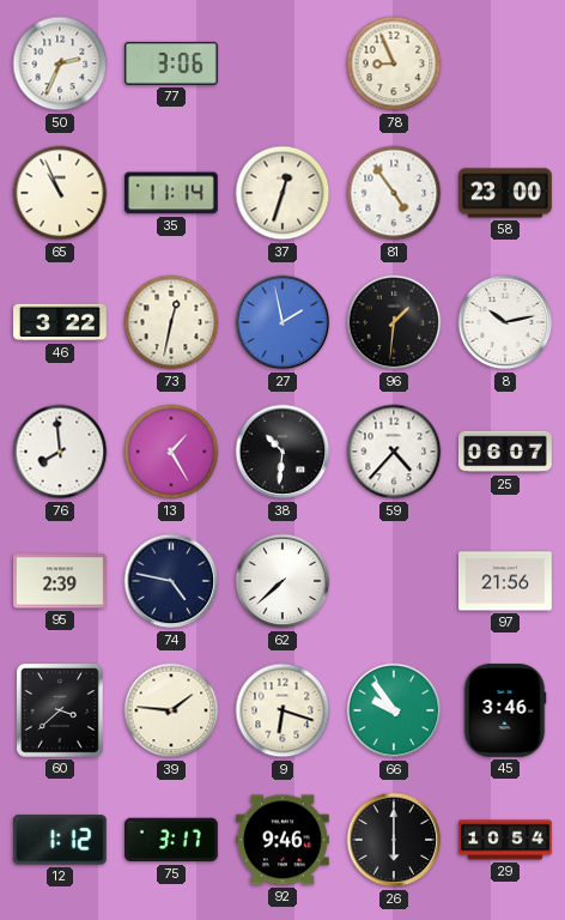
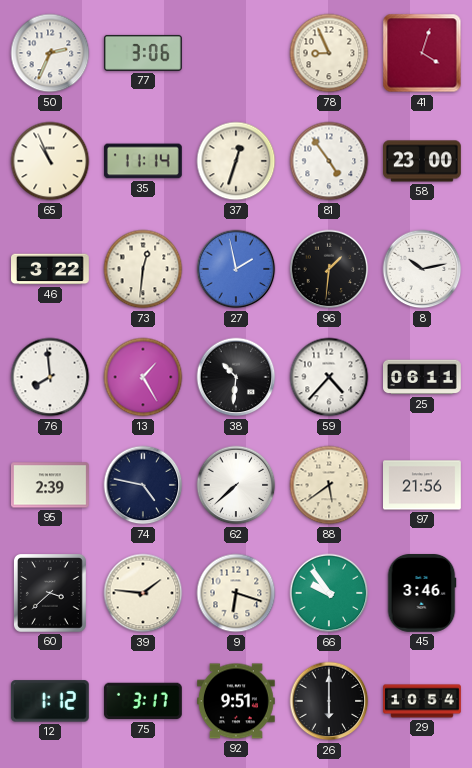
41: none -> 4:03
73: 12:32 -> 12:31
25: 06:07 -> 06:11
88: none -> 5:39
92: 9:46 -> 9:51
